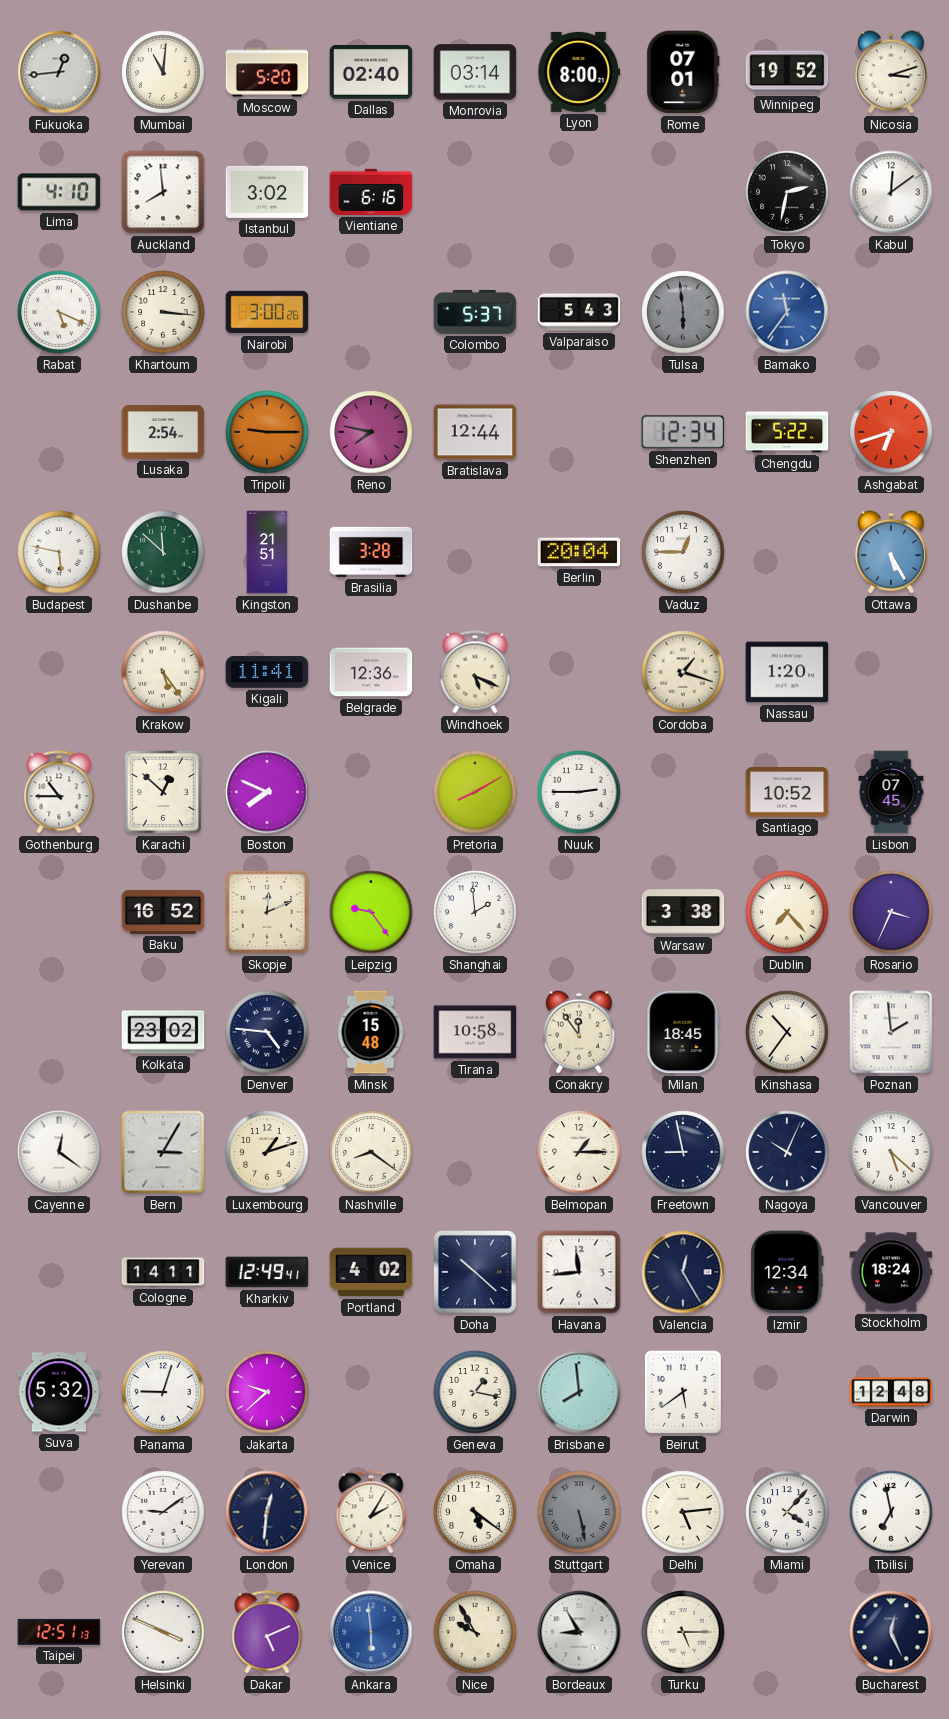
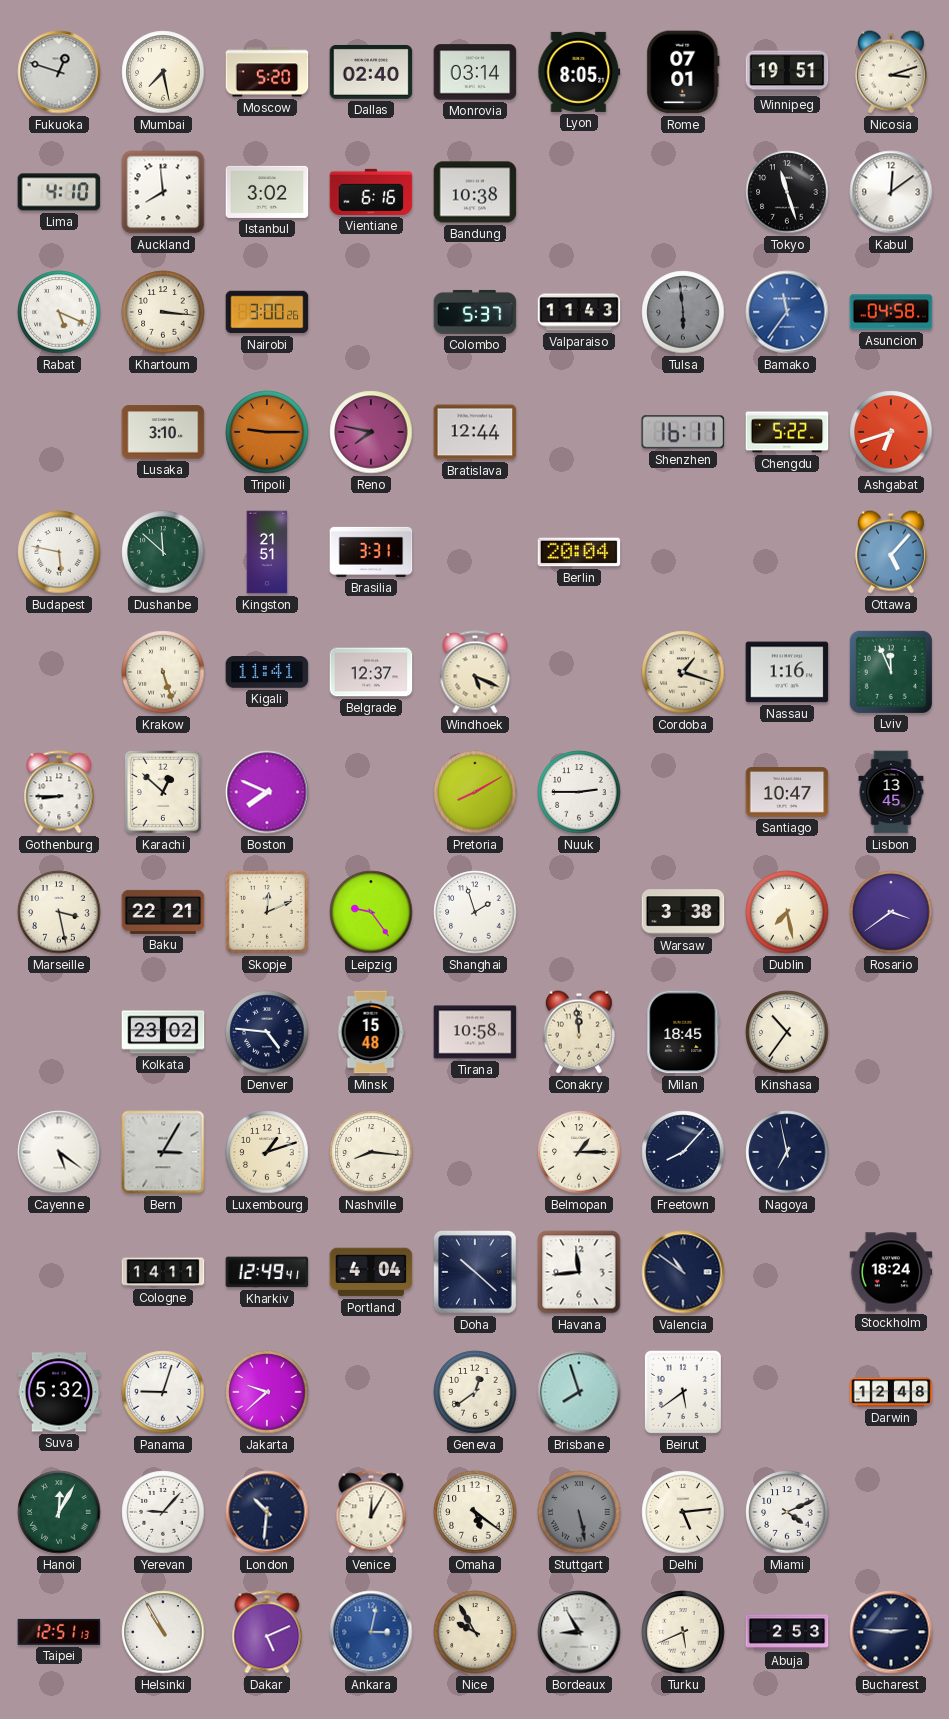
Fukuoka: 12:44 -> 12:48
Mumbai: 11:01 -> 7:28
Lyon: 8:00 -> 8:05
Winnipeg: 19:52 -> 19:51
Bandung: none -> 10:38
Tokyo: 2:32 -> 11:27
Valparaiso: 5:43 -> 11:43
Asuncion: none -> 04:58
Lusaka: 2:54 -> 3:10
Shenzhen: 12:34 -> 16:11
Brasilia: 3:28 -> 3:31
Vaduz: 12:45 -> none
Ottawa: 5:25 -> 5:07
Krakow: 5:24 -> 5:27
Belgrade: 12:36 -> 12:37
Nassau: 1:20 -> 1:16
Lviv: none -> 11:56
Gothenburg: 10:45 -> 8:45
Santiago: 10:52 -> 10:47
Lisbon: 07:45 -> 13:45
Marseille: none -> 3:28
Baku: 16:52 -> 22:21
Shanghai: 1:59 -> 1:57
Dublin: 7:23 -> 7:28
Rosario: 3:34 -> 3:39
Conakry: 11:54 -> 11:59
Poznan: 1:59 -> none
Cayenne: 12:21 -> 5:21
Nashville: 8:21 -> 8:16
Freetown: 8:58 -> 8:07
Nagoya: 10:04 -> 6:58
Vancouver: 5:22 -> none
Portland: 4:02 -> 4:04
Valencia: 12:25 -> 10:51
Izmir: 12:34 -> none
Geneva: 1:17 -> 12:39
Brisbane: 7:59 -> 7:57
Hanoi: none -> 12:05
Yerevan: 9:09 -> 9:07
London: 12:31 -> 10:31
Venice: 2:05 -> 12:05
Miami: 4:07 -> 4:11
Tbilisi: 6:58 -> none
Helsinki: 3:49 -> 10:55
Ankara: 5:59 -> 3:02
Turku: 5:15 -> 5:41
Abuja: none -> 2:53
Bucharest: 12:26 -> 2:46
